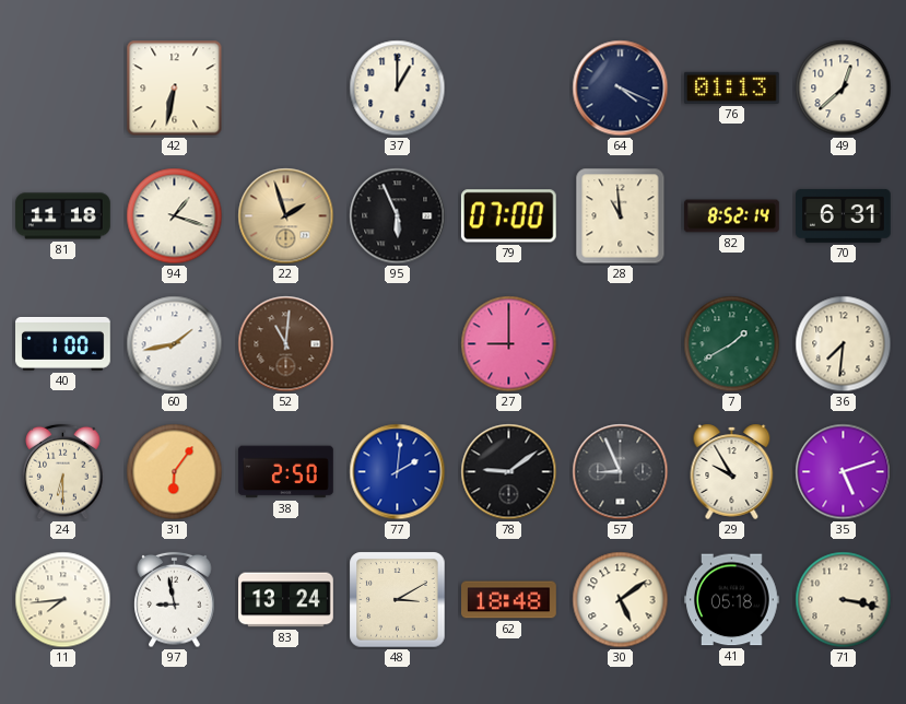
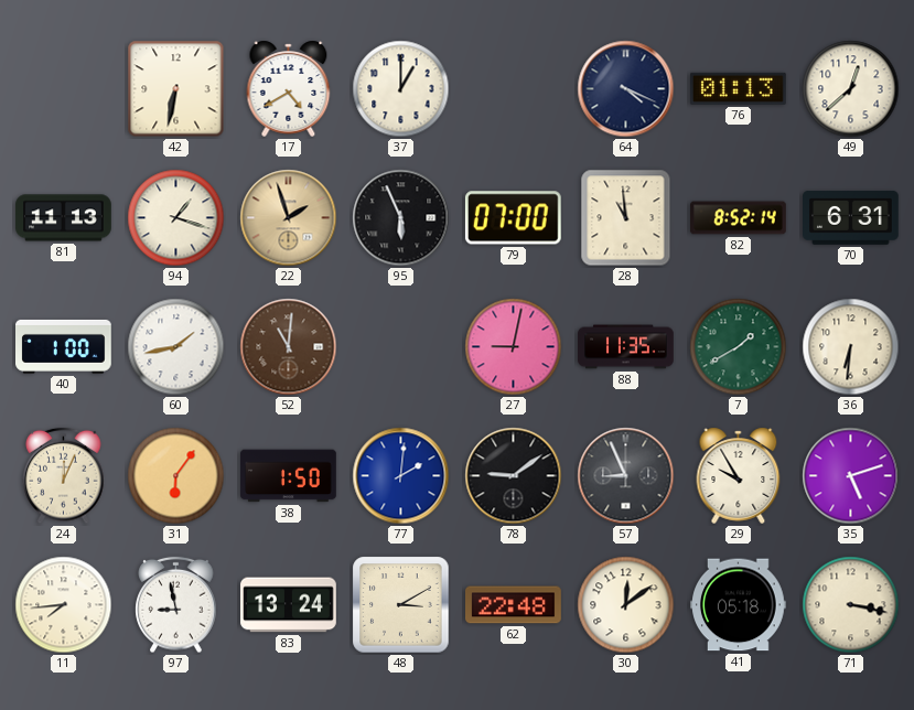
17: none -> 4:40
81: 11:18 -> 11:13
27: 9:00 -> 9:02
88: none -> 11:35
36: 7:31 -> 6:31
24: 6:30 -> 12:04
38: 2:50 -> 1:50
62: 18:48 -> 22:48
30: 5:09 -> 12:09
